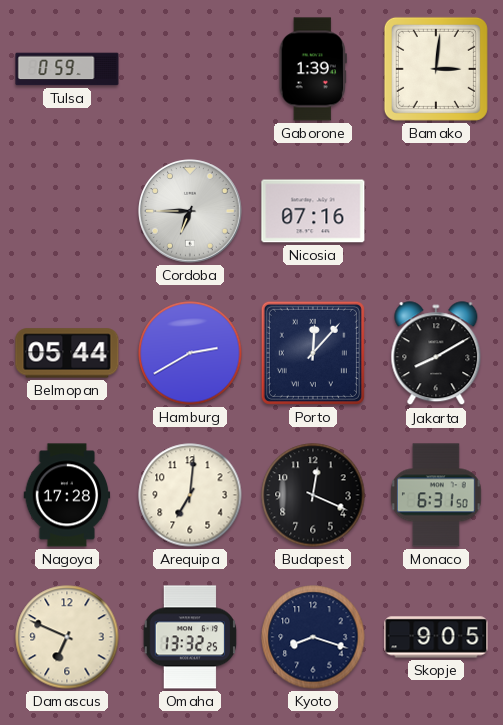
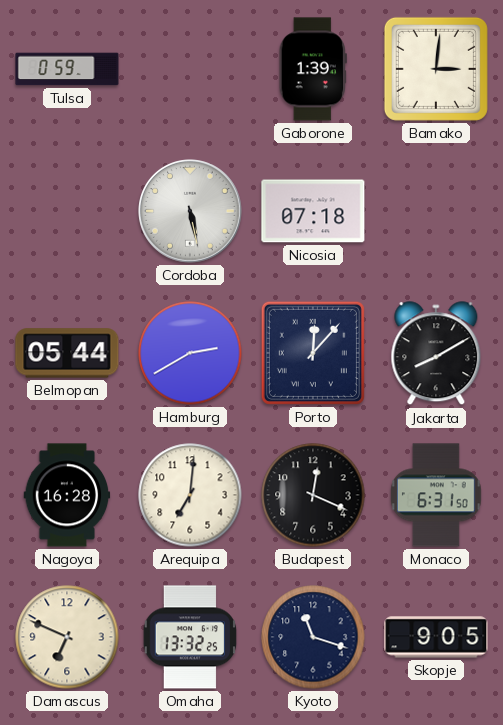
Cordoba: 6:45 -> 5:28
Nicosia: 07:16 -> 07:18
Nagoya: 17:28 -> 16:28
Kyoto: 8:18 -> 11:18
